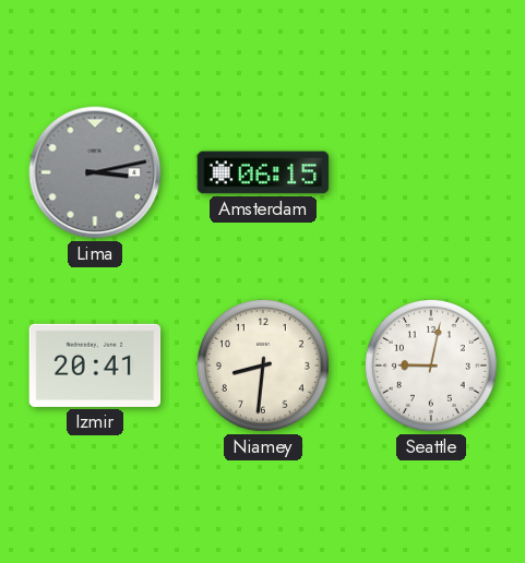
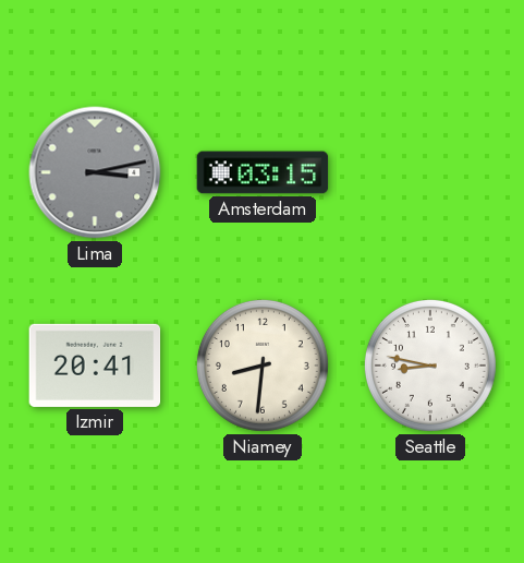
Amsterdam: 06:15 -> 03:15
Seattle: 9:02 -> 8:47
